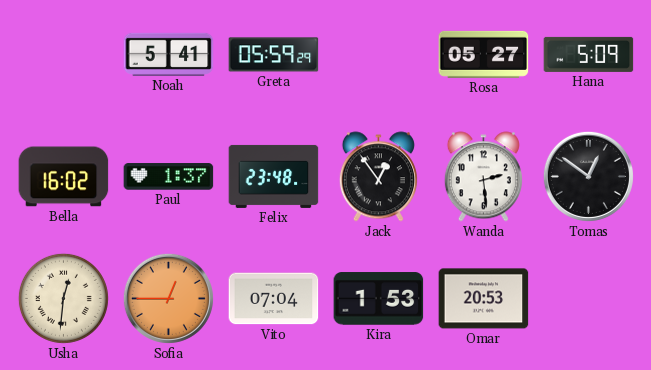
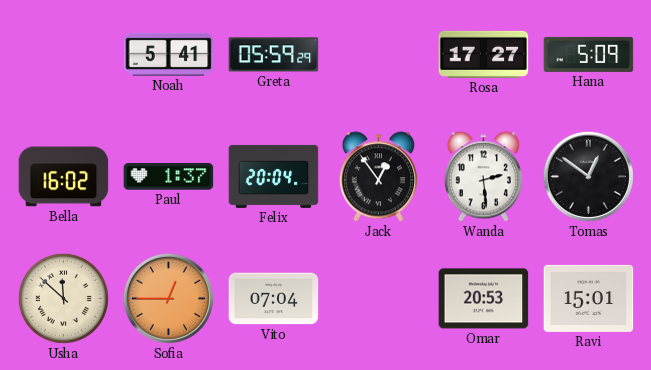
Rosa: 05:27 -> 17:27
Felix: 23:48 -> 20:04
Usha: 12:31 -> 11:52
Kira: 1:53 -> none
Ravi: none -> 15:01
